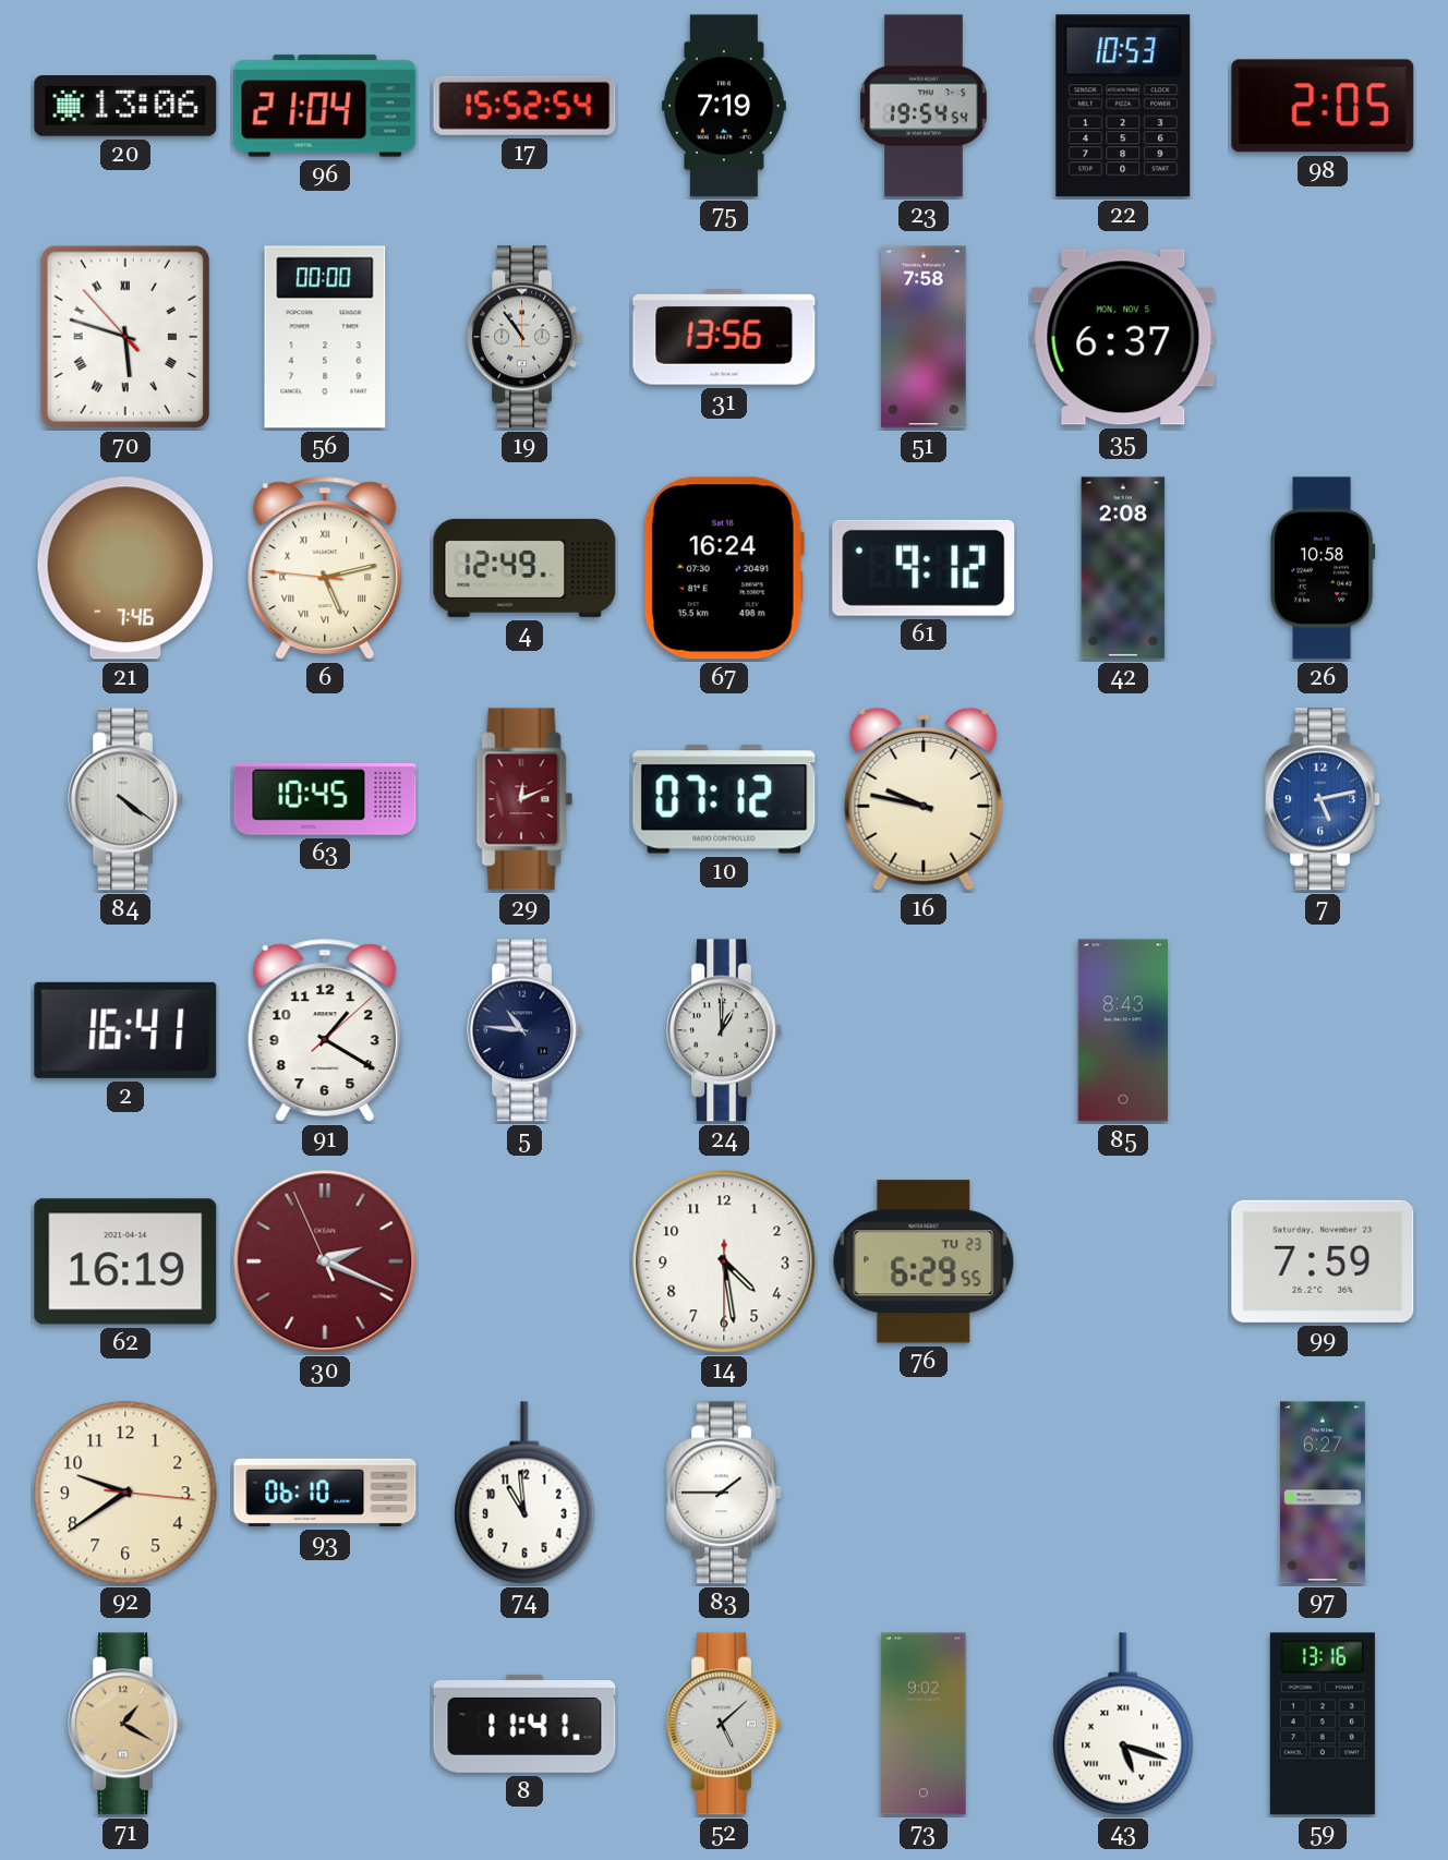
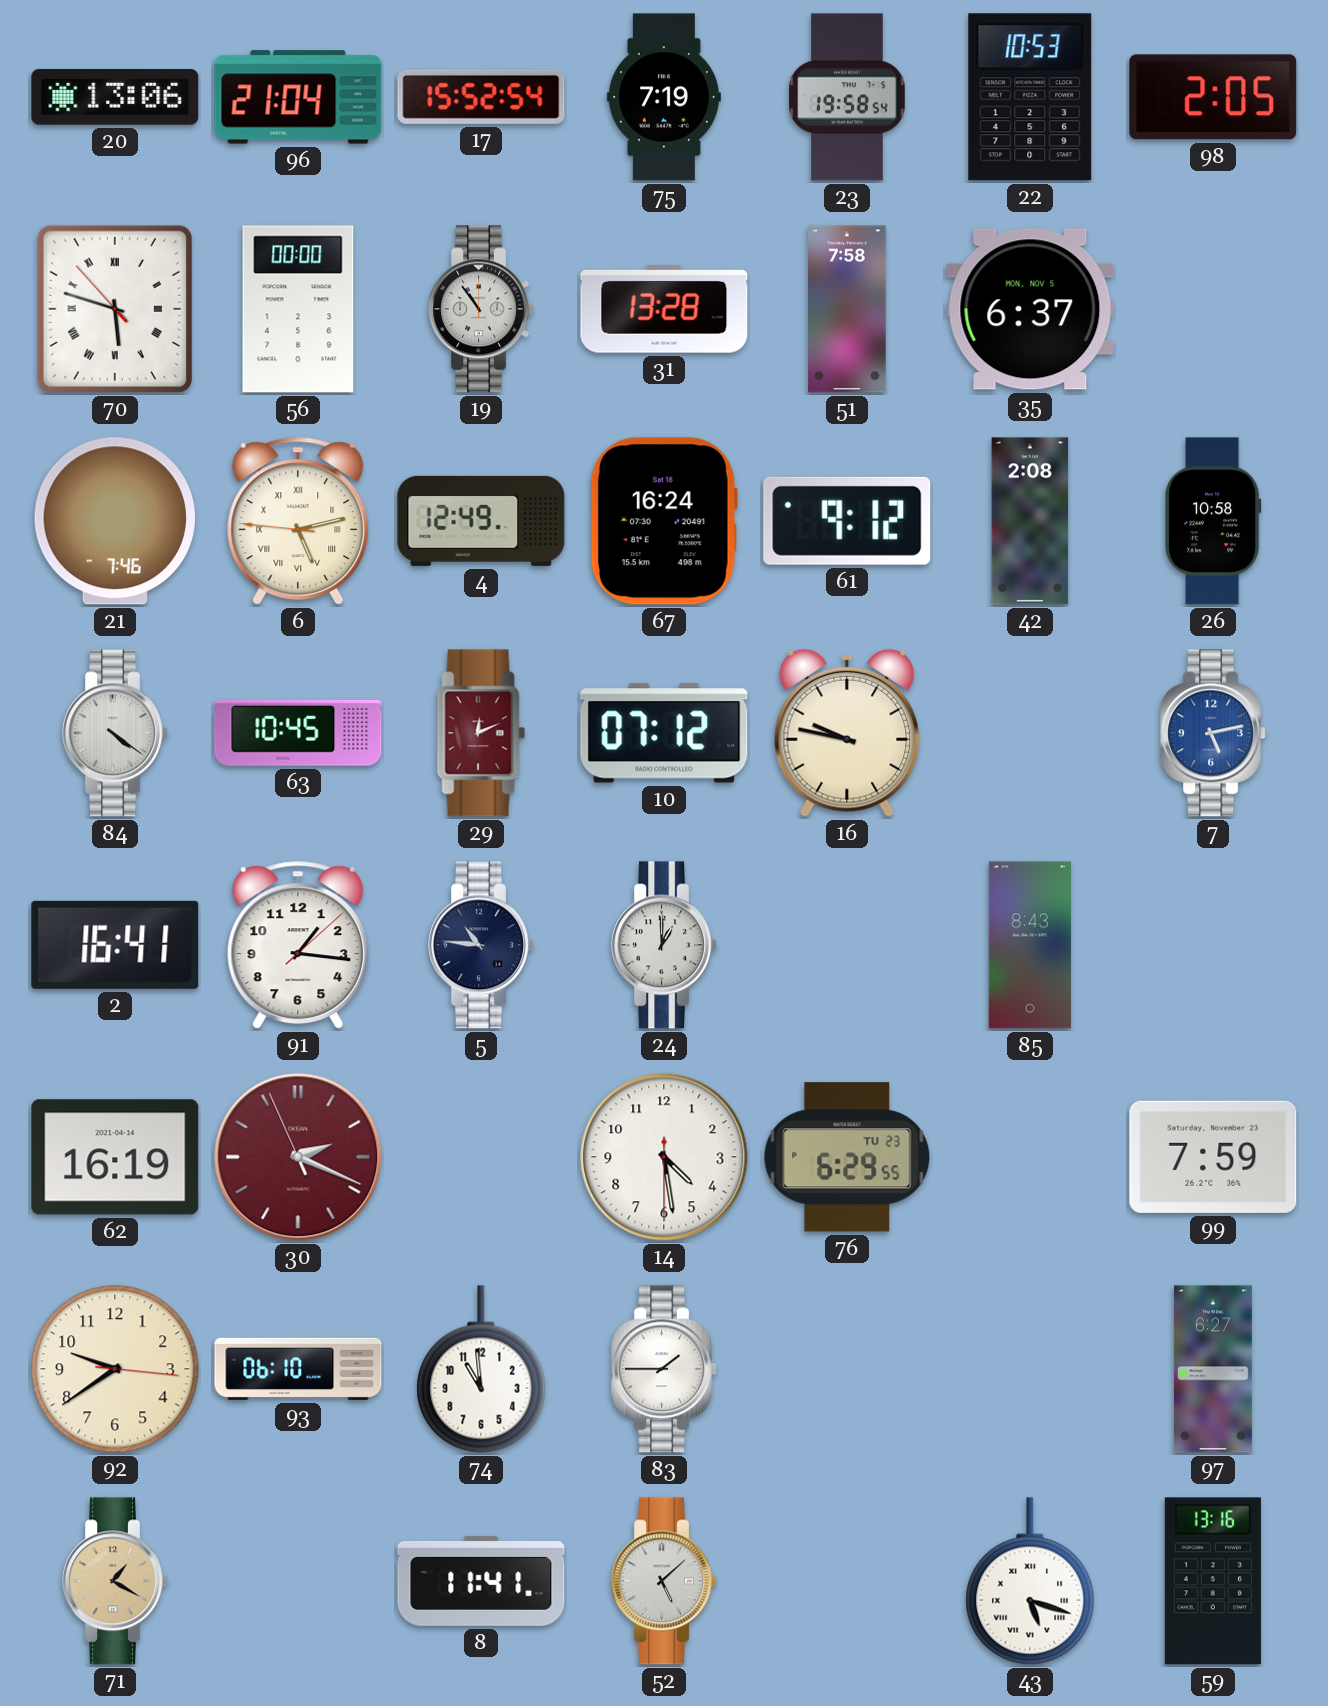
23: 19:54 -> 19:58
31: 13:56 -> 13:28
91: 1:20 -> 1:16
73: 9:02 -> none
